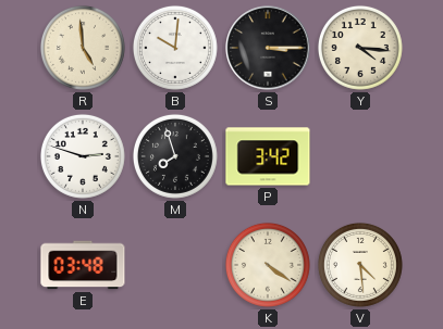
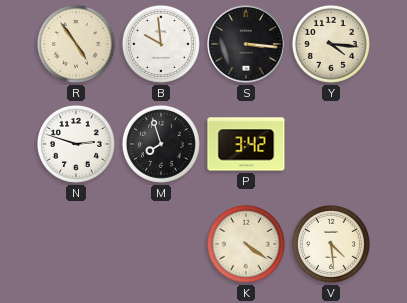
R: 4:59 -> 4:54
B: 10:01 -> 9:59
S: 3:15 -> 3:16
E: 03:48 -> none
